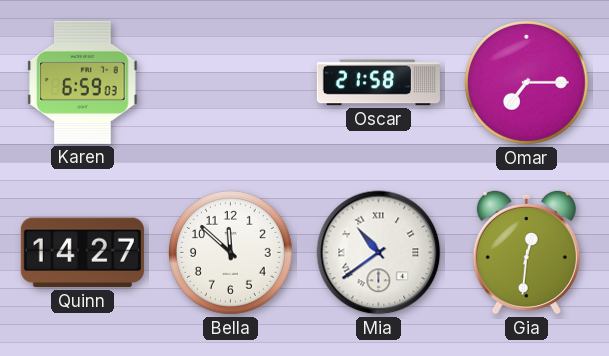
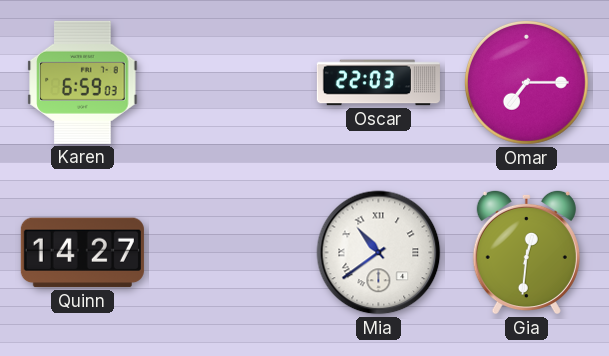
Oscar: 21:58 -> 22:03
Bella: 11:52 -> none
